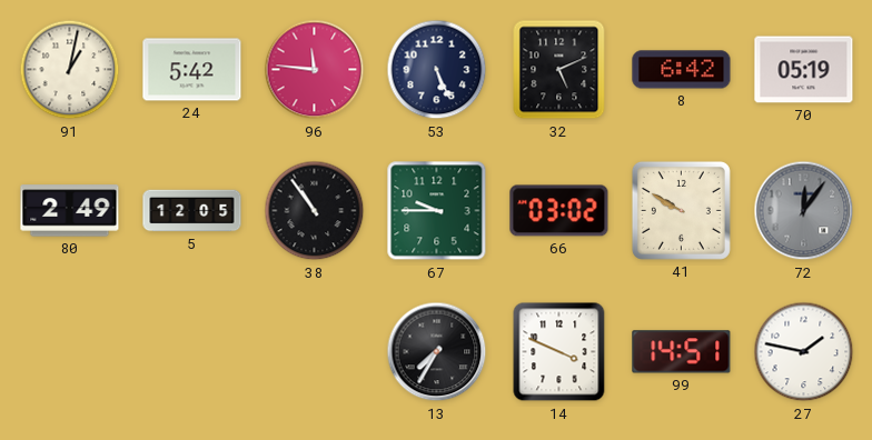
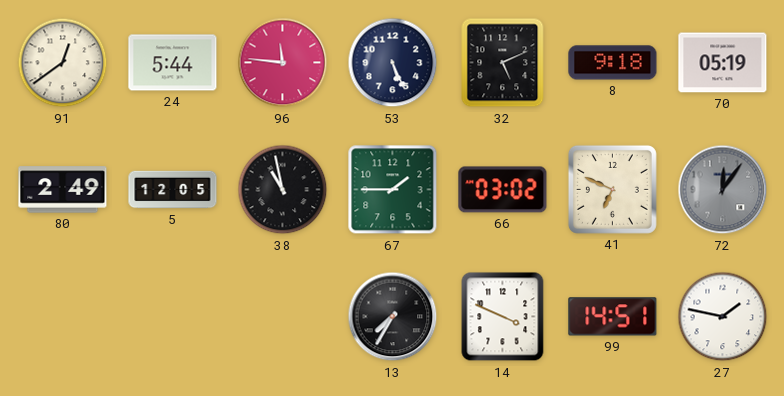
91: 1:02 -> 12:39
24: 5:42 -> 5:44
8: 6:42 -> 9:18
38: 10:54 -> 10:58
67: 9:45 -> 1:45
41: 9:50 -> 6:49
